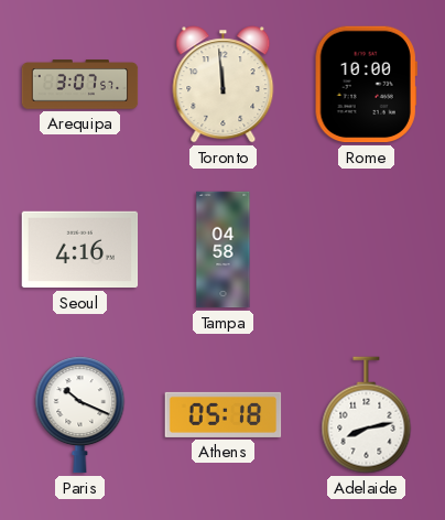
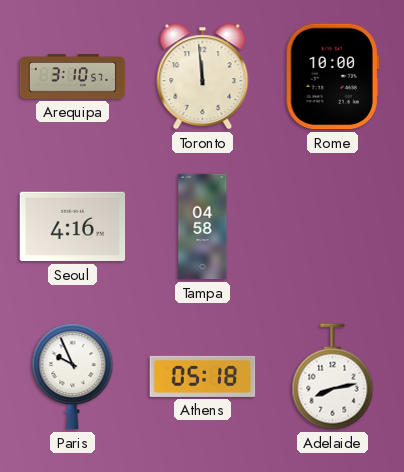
Arequipa: 3:07 -> 3:10
Paris: 10:19 -> 9:56
